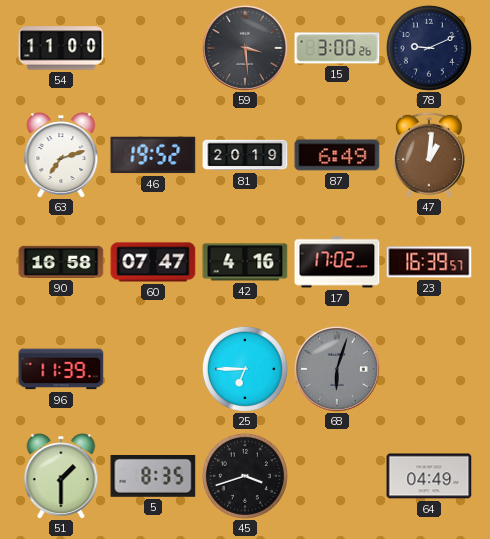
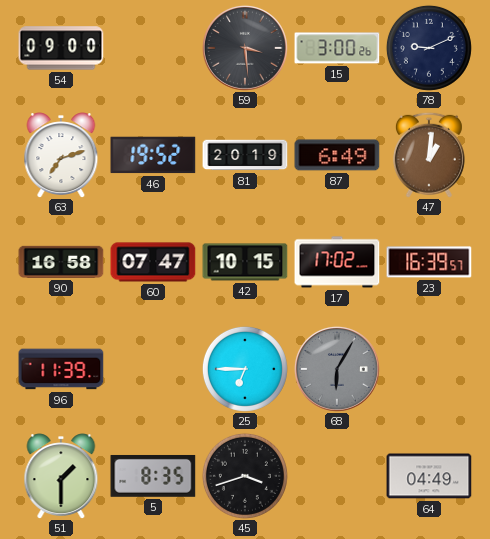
54: 11:00 -> 09:00
42: 4:16 -> 10:15
68: 6:03 -> 6:05
